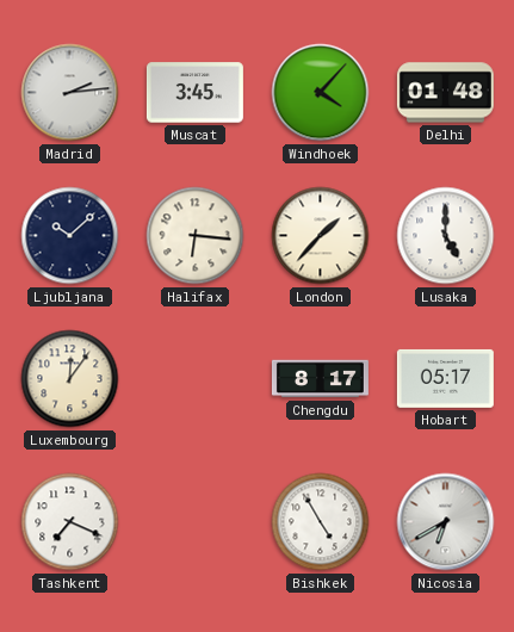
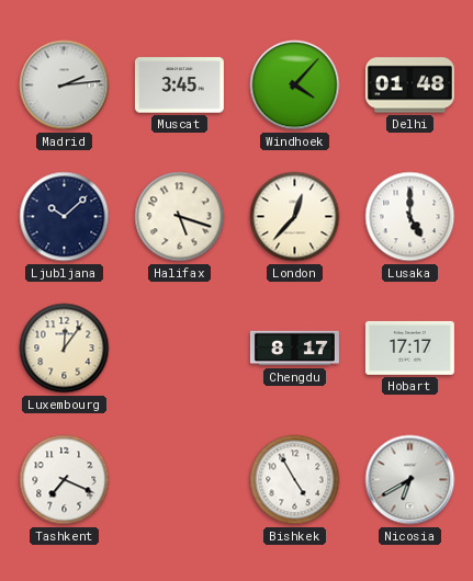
Halifax: 6:16 -> 5:18
London: 1:37 -> 12:37
Hobart: 05:17 -> 17:17
